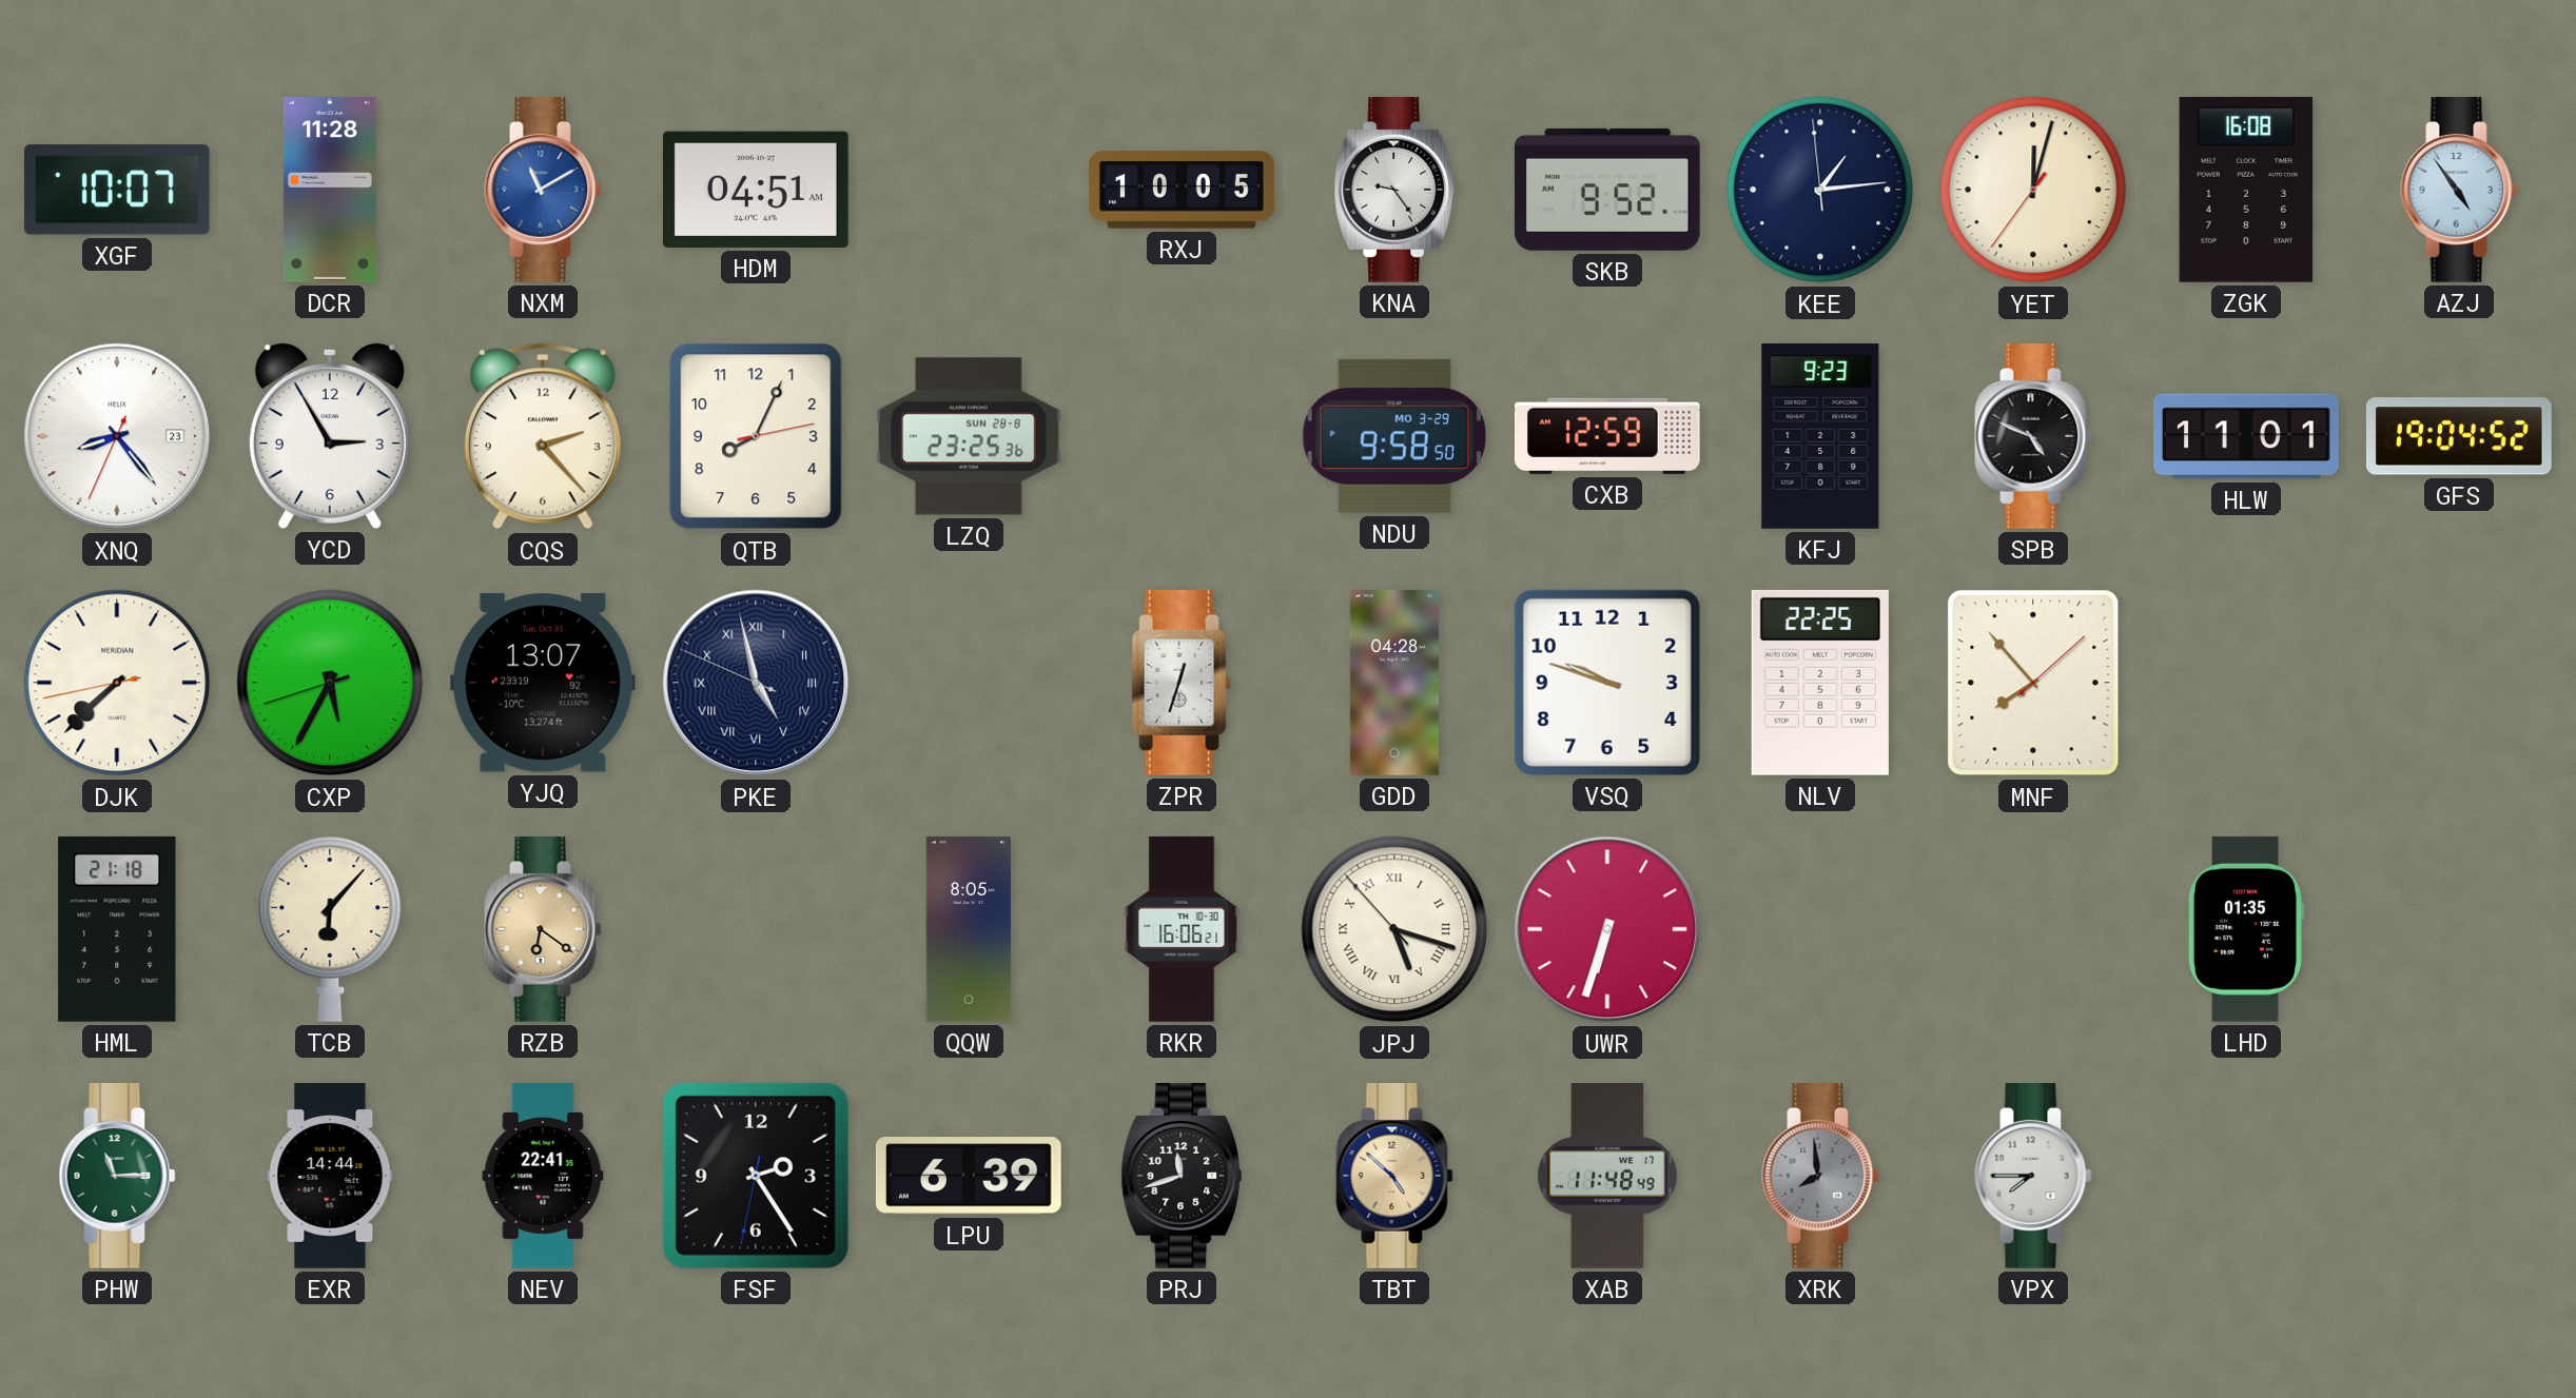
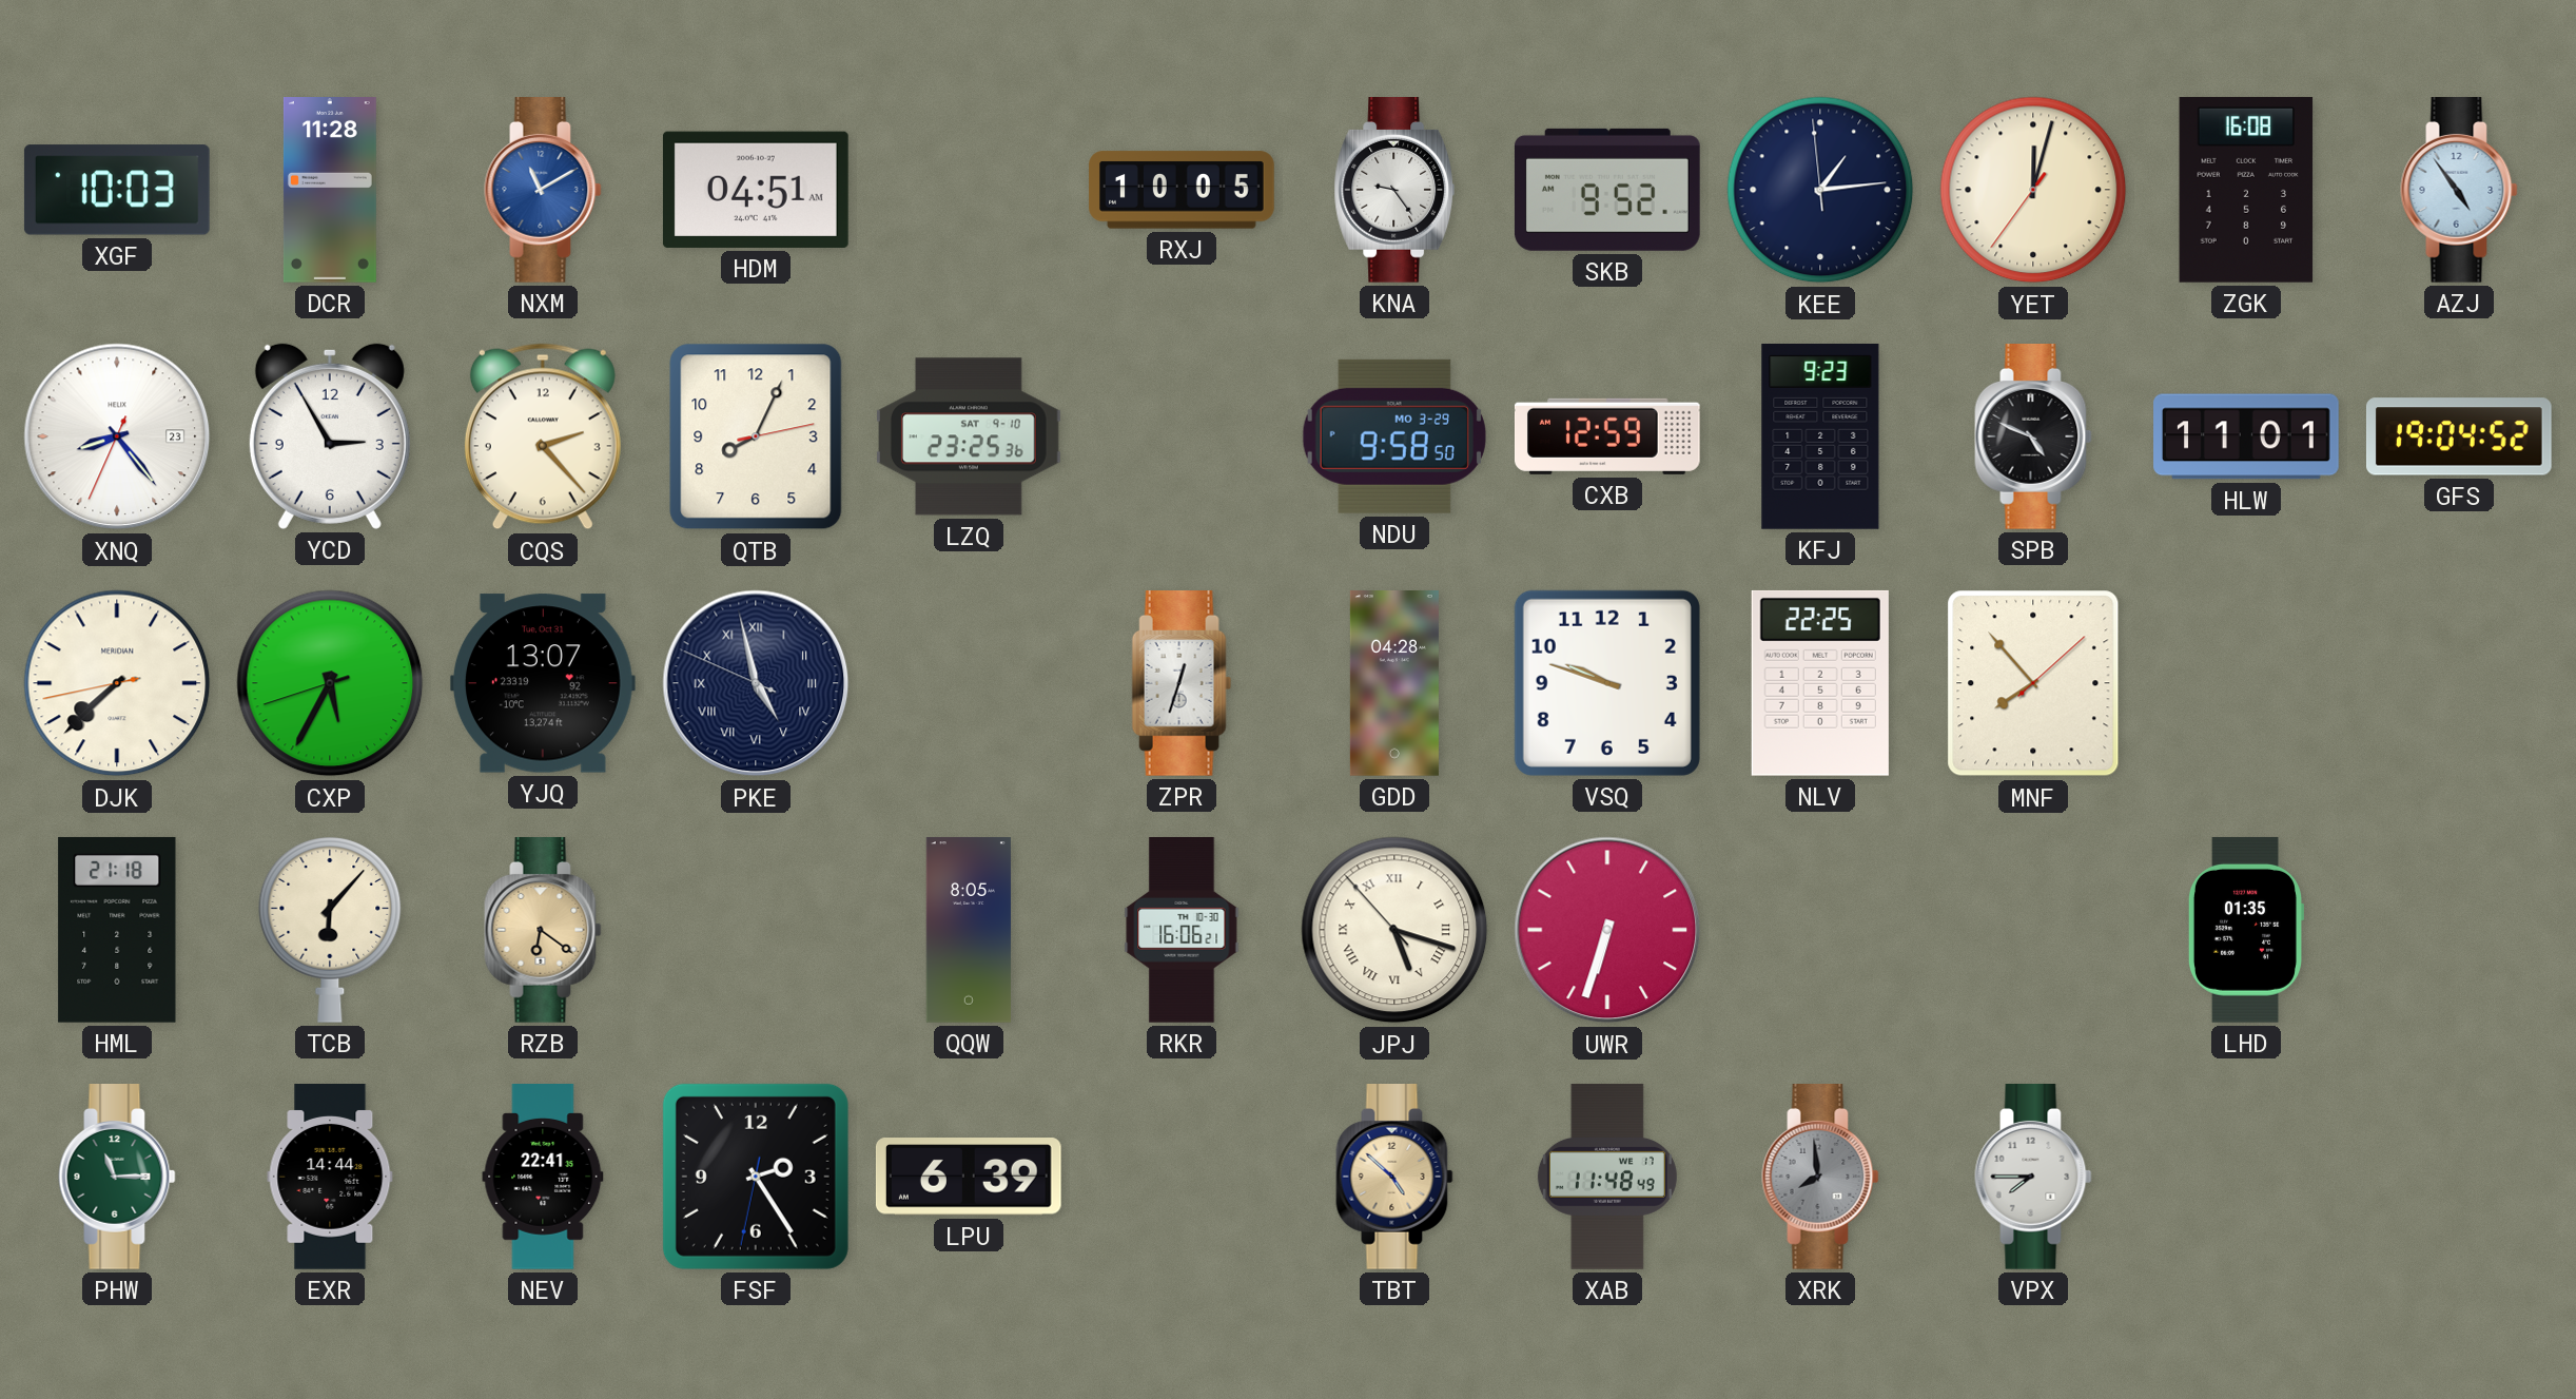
XGF: 10:07 -> 10:03
LZQ date: SUN 28-8 -> SAT 9-10
PRJ: 11:42 -> none
